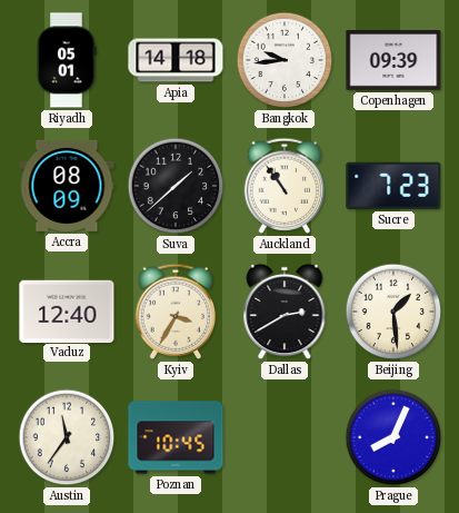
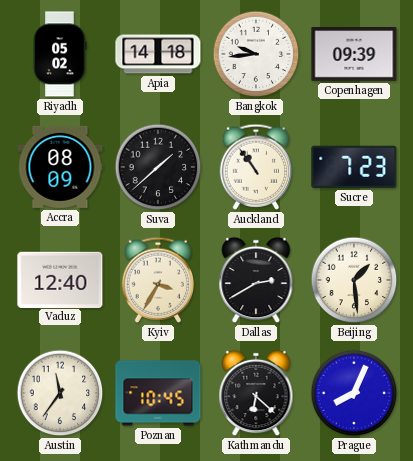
Riyadh: 05:01 -> 05:02
Kathmandu: none -> 6:22
